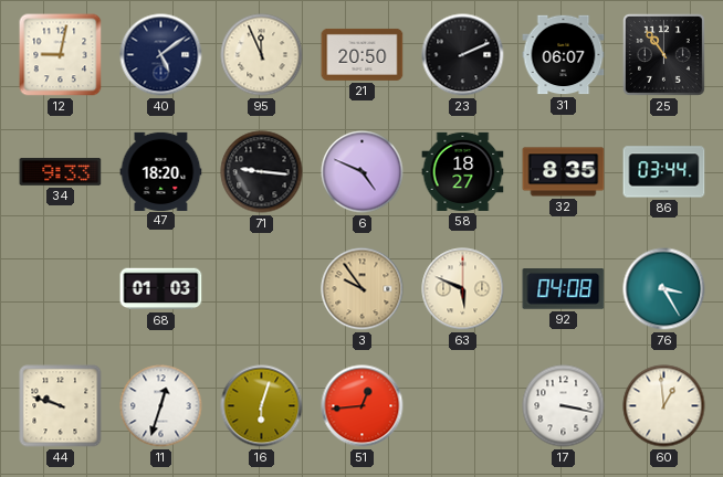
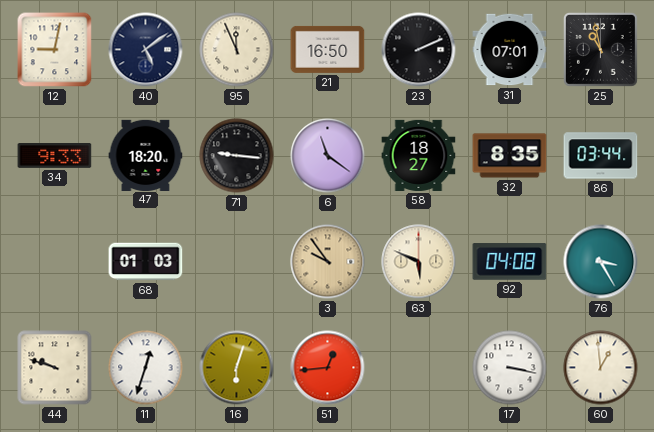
21: 20:50 -> 16:50
31: 06:07 -> 07:01
25: 10:54 -> 10:58
6: 4:49 -> 11:21
